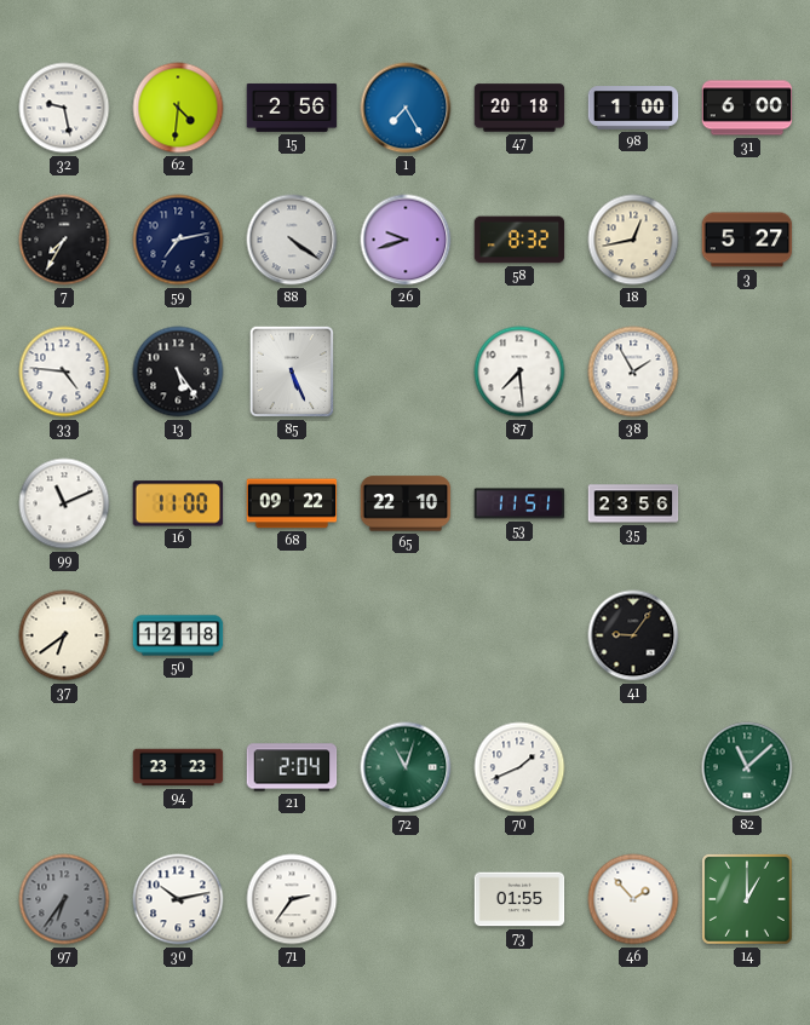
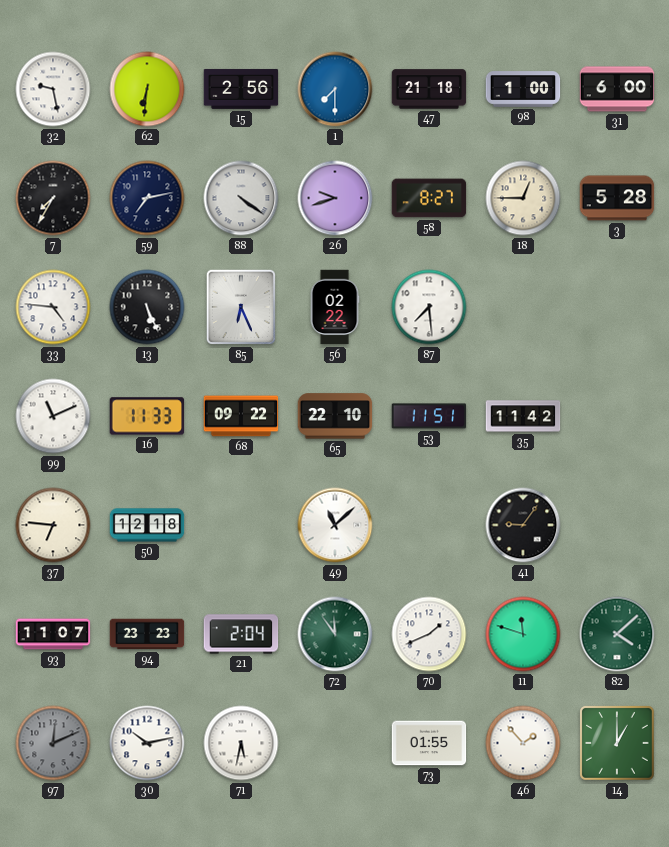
62: 4:31 -> 6:31
1: 7:25 -> 7:30
47: 20:18 -> 21:18
58: 8:32 -> 8:27
18: 12:43 -> 12:45
3: 5:27 -> 5:28
13: 5:24 -> 5:26
85: 5:26 -> 6:26
56: none -> 02:22
38: 1:55 -> none
16: 11:00 -> 11:33
35: 23:56 -> 11:42
37: 6:39 -> 6:46
49: none -> 11:08
93: none -> 11:07
72: 11:03 -> 11:54
11: none -> 11:48
82: 11:08 -> 4:08
97: 6:36 -> 12:11
71: 2:36 -> 5:32
